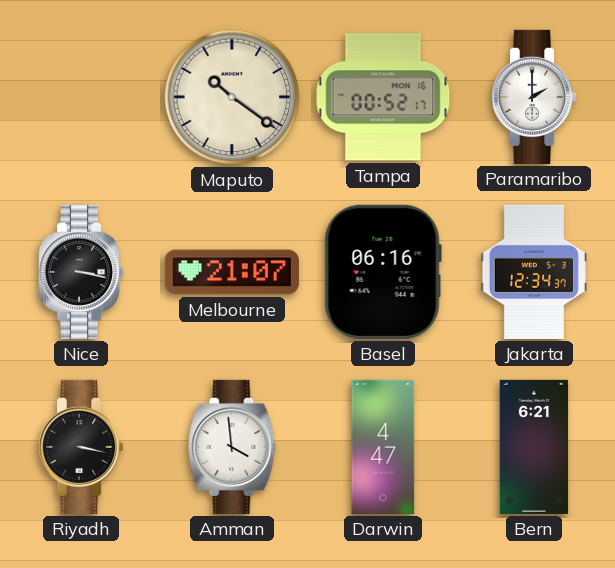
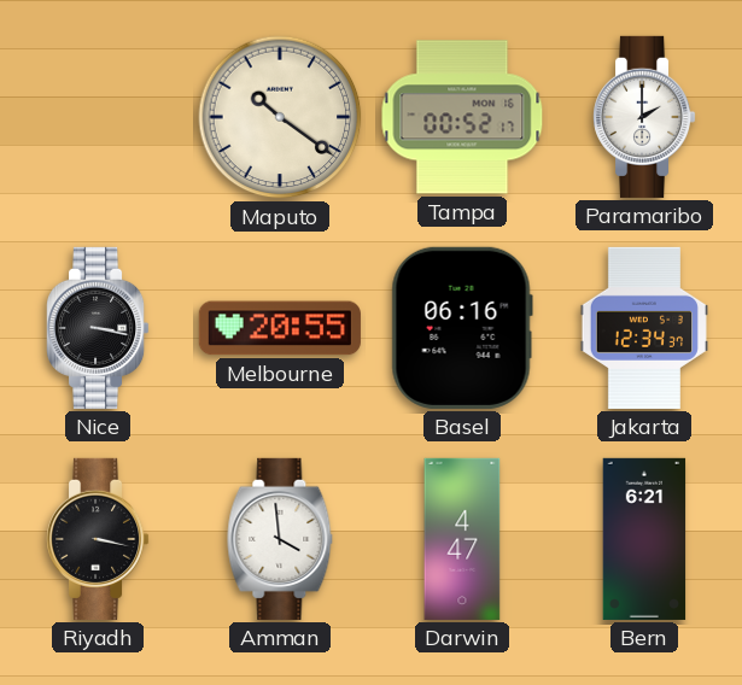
Melbourne: 21:07 -> 20:55
